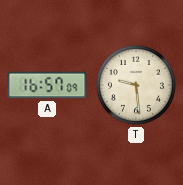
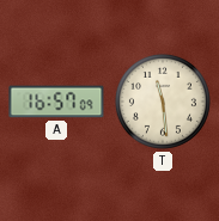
T: 9:29 -> 11:29
